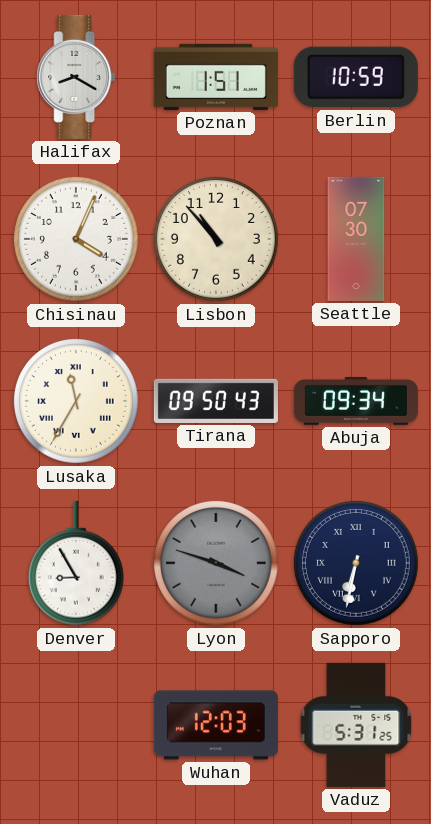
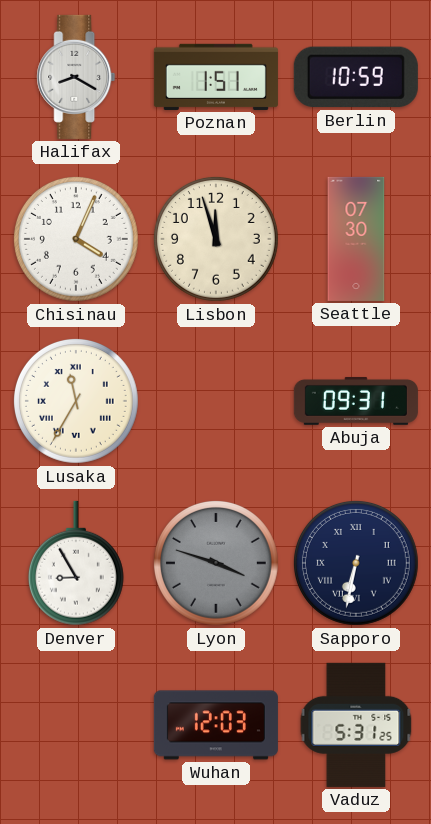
Lisbon: 10:53 -> 11:57
Tirana: 09:50 -> none
Abuja: 09:34 -> 09:31
